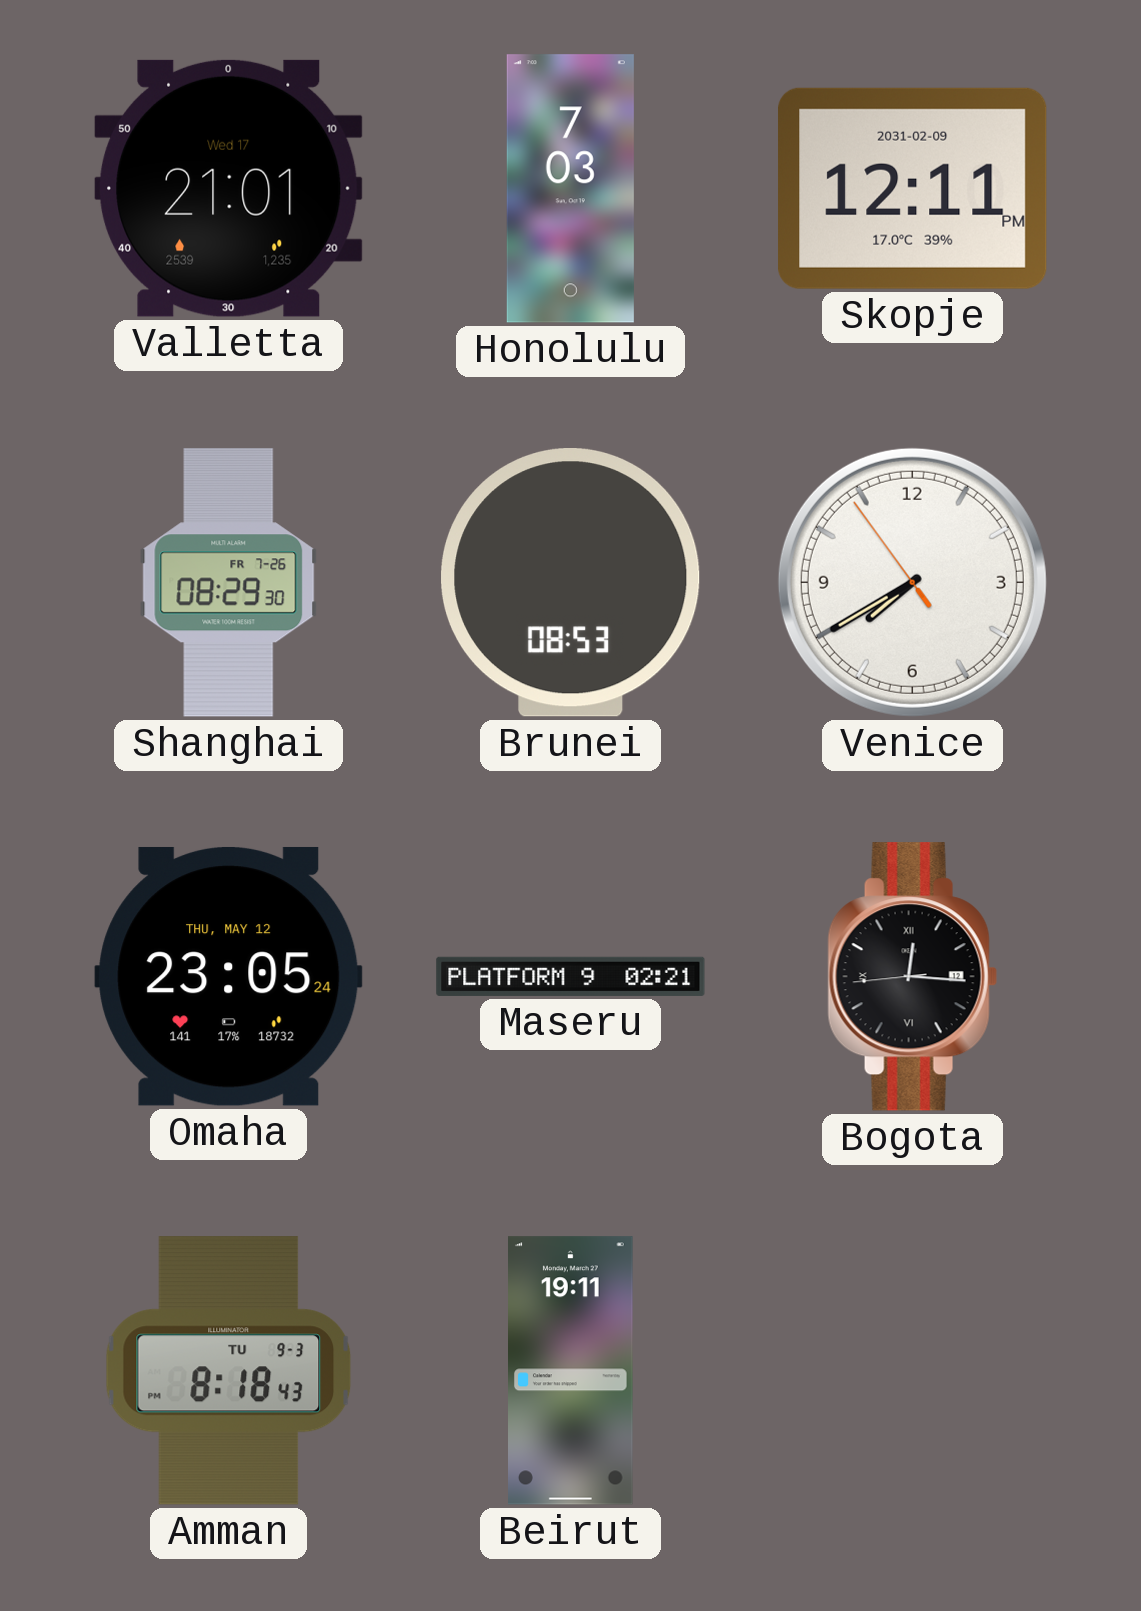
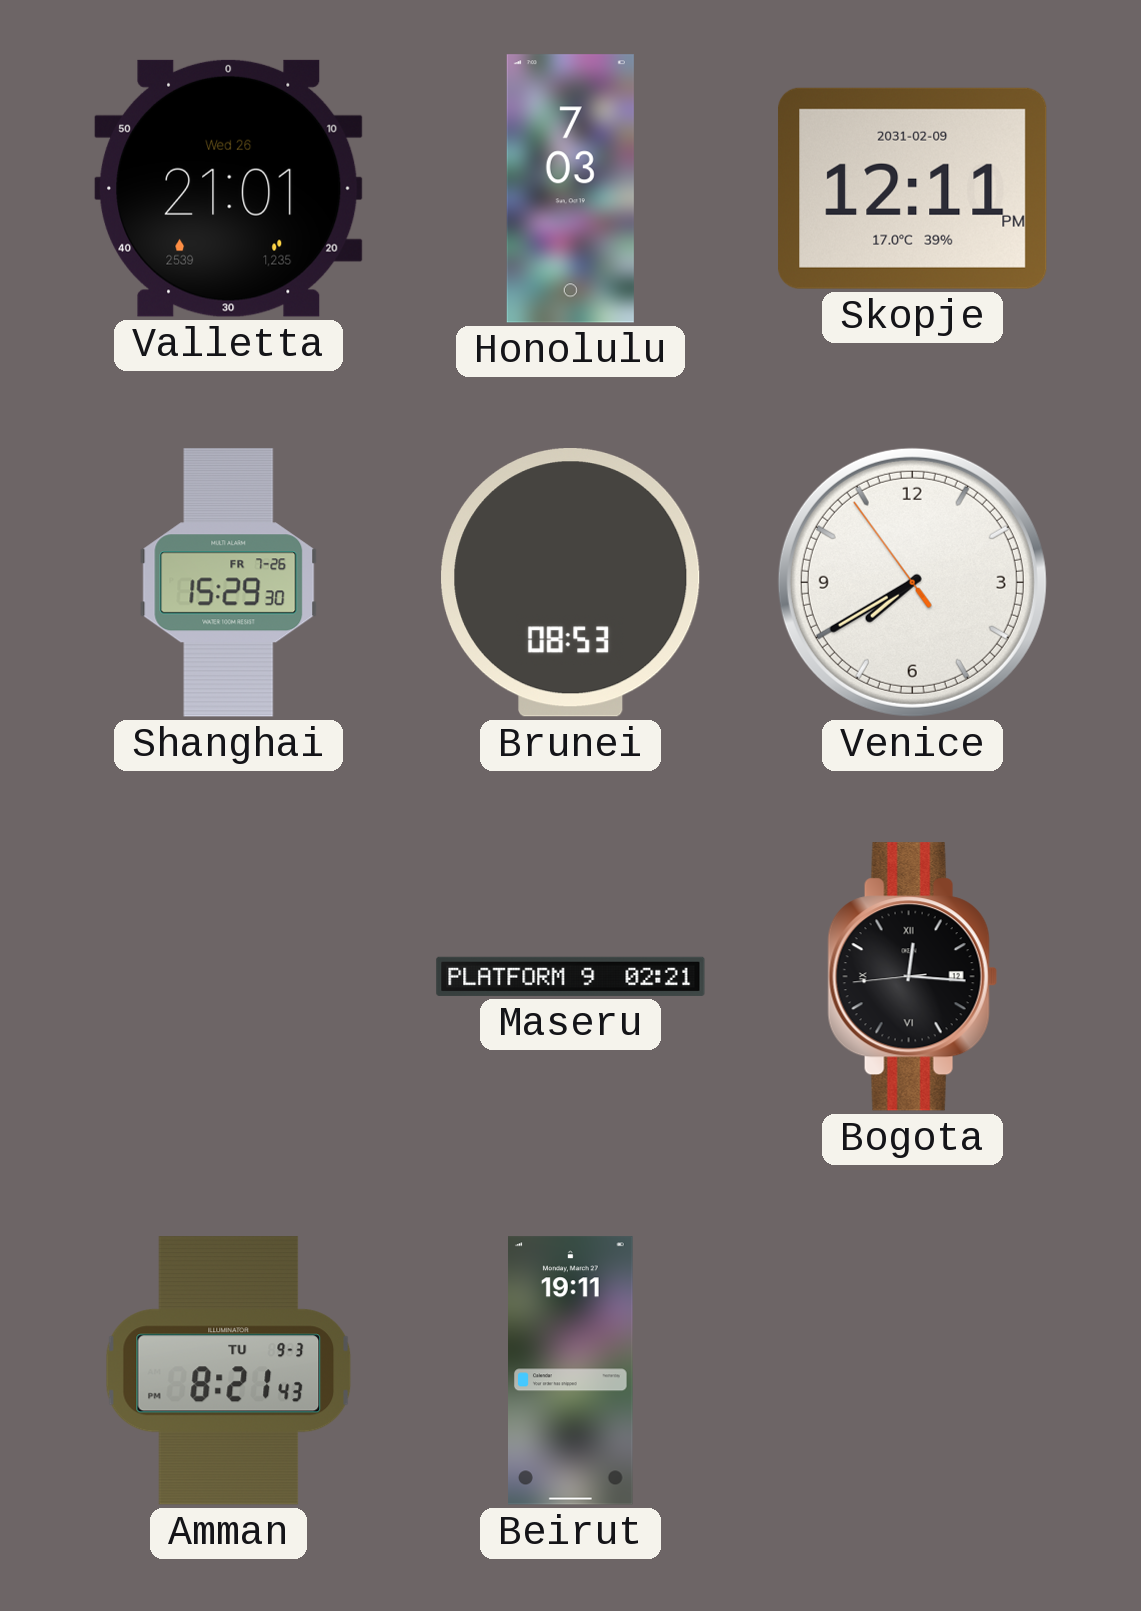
Valletta date: Wed 17 -> Wed 26
Shanghai: 08:29 -> 15:29
Omaha: 23:05 -> none
Amman: 8:18 -> 8:21
